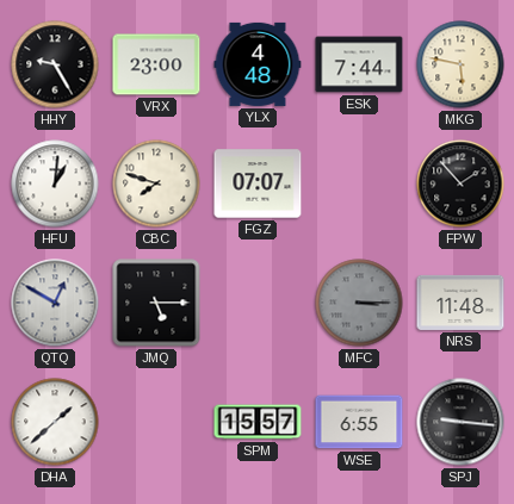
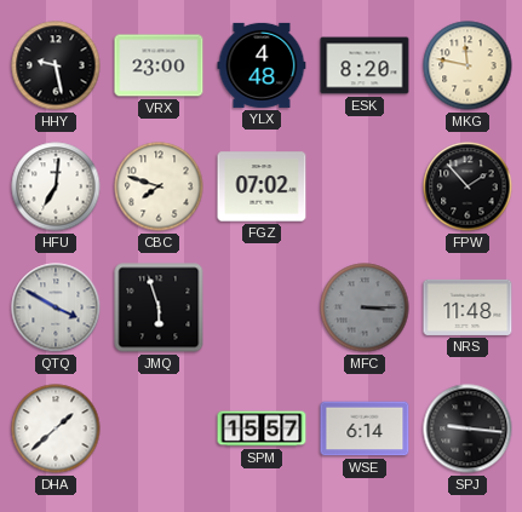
HHY: 9:25 -> 9:28
ESK: 7:44 -> 8:20
MKG: 5:47 -> 11:47
HFU: 1:01 -> 7:01
FGZ: 07:07 -> 07:02
QTQ: 12:50 -> 3:50
JMQ: 5:15 -> 5:57
WSE: 6:55 -> 6:14
